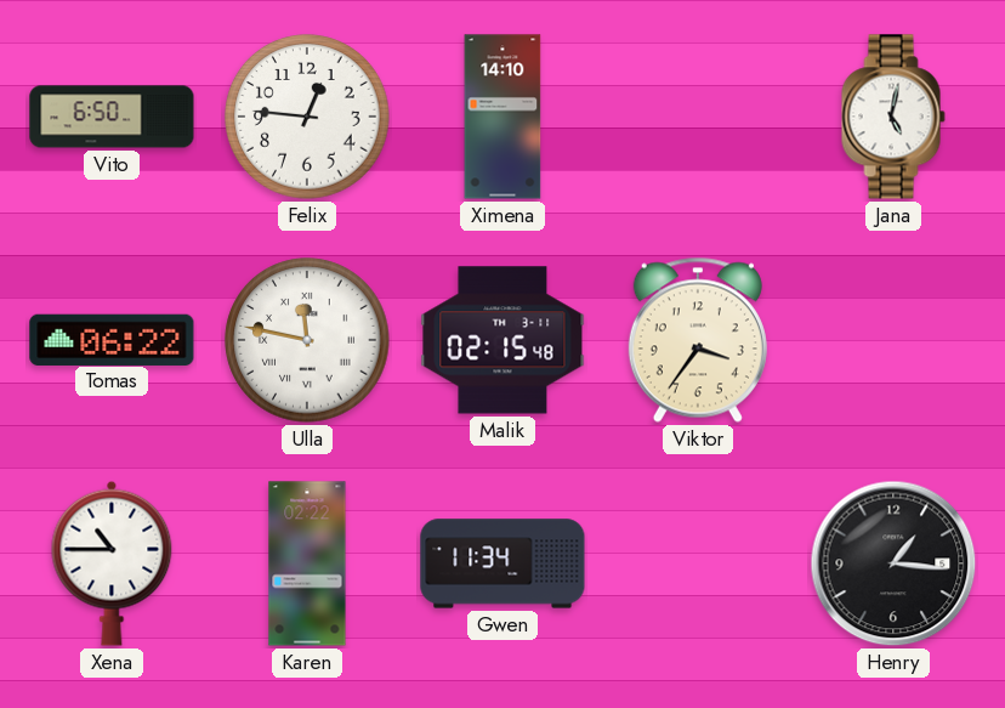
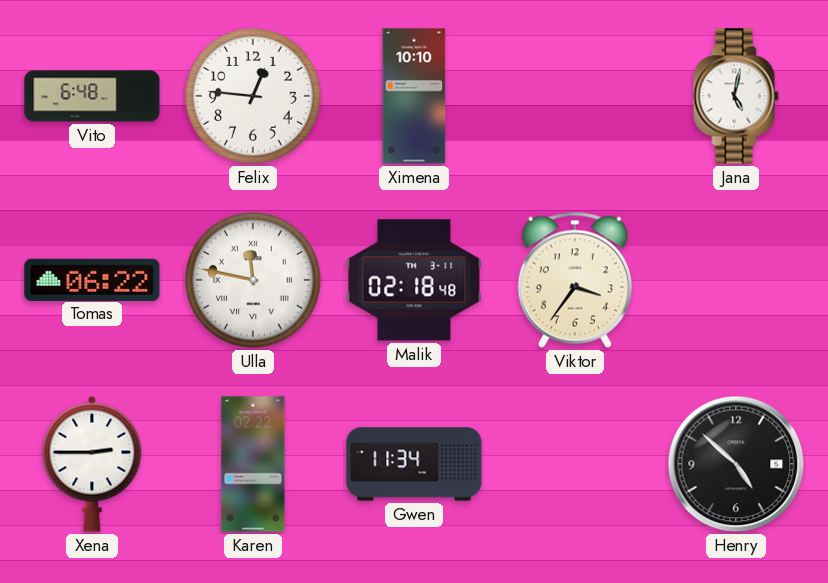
Vito: 6:50 -> 6:48
Ximena: 14:10 -> 10:10
Malik: 02:15 -> 02:18
Xena: 10:45 -> 2:45
Henry: 1:16 -> 4:52
